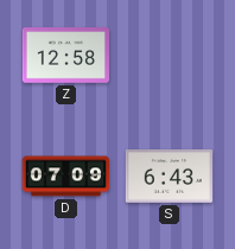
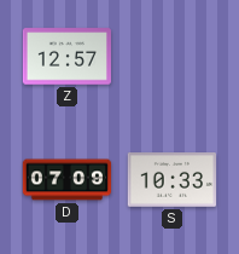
Z: 12:58 -> 12:57
S: 6:43 -> 10:33
